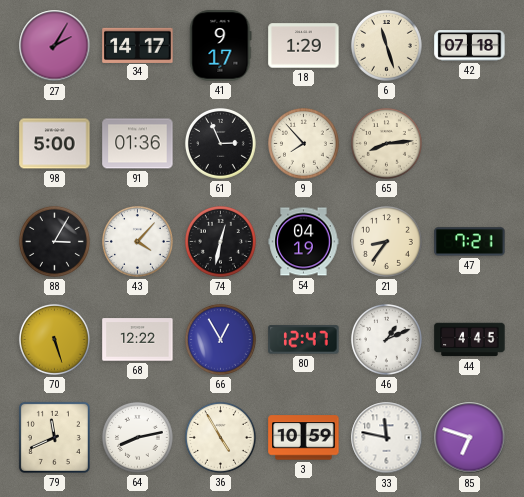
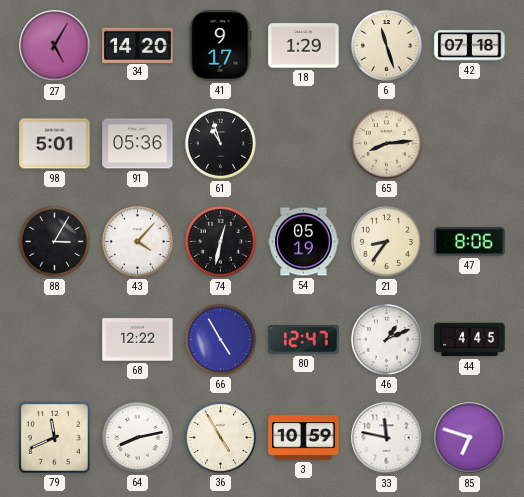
27: 2:05 -> 5:05
34: 14:17 -> 14:20
98: 5:00 -> 5:01
91: 01:36 -> 05:36
61: 2:56 -> 10:57
9: 7:53 -> none
54: 04:19 -> 05:19
47: 7:21 -> 8:06
70: 5:27 -> none
66: 12:55 -> 4:55
